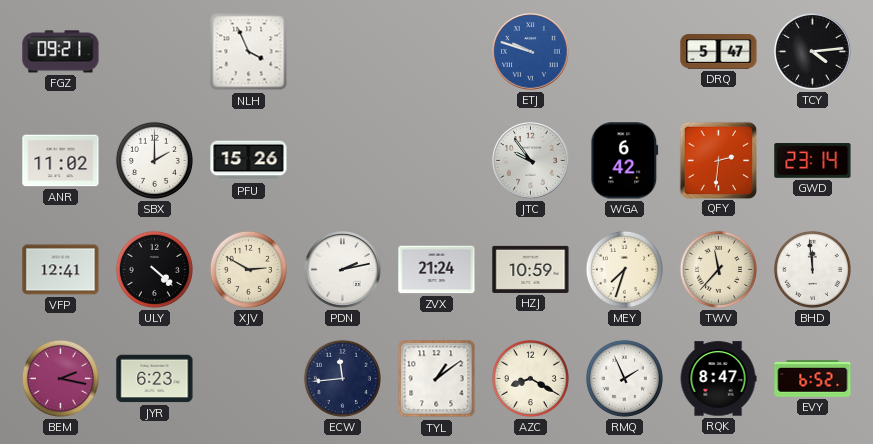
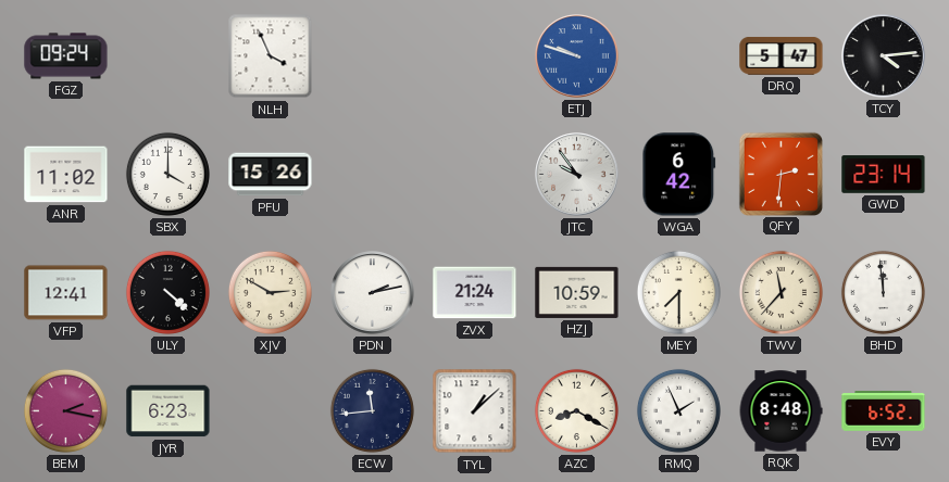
FGZ: 09:21 -> 09:24
SBX: 2:00 -> 4:00
MEY: 7:33 -> 7:30
TYL: 1:09 -> 1:08
RQK: 8:47 -> 8:48
